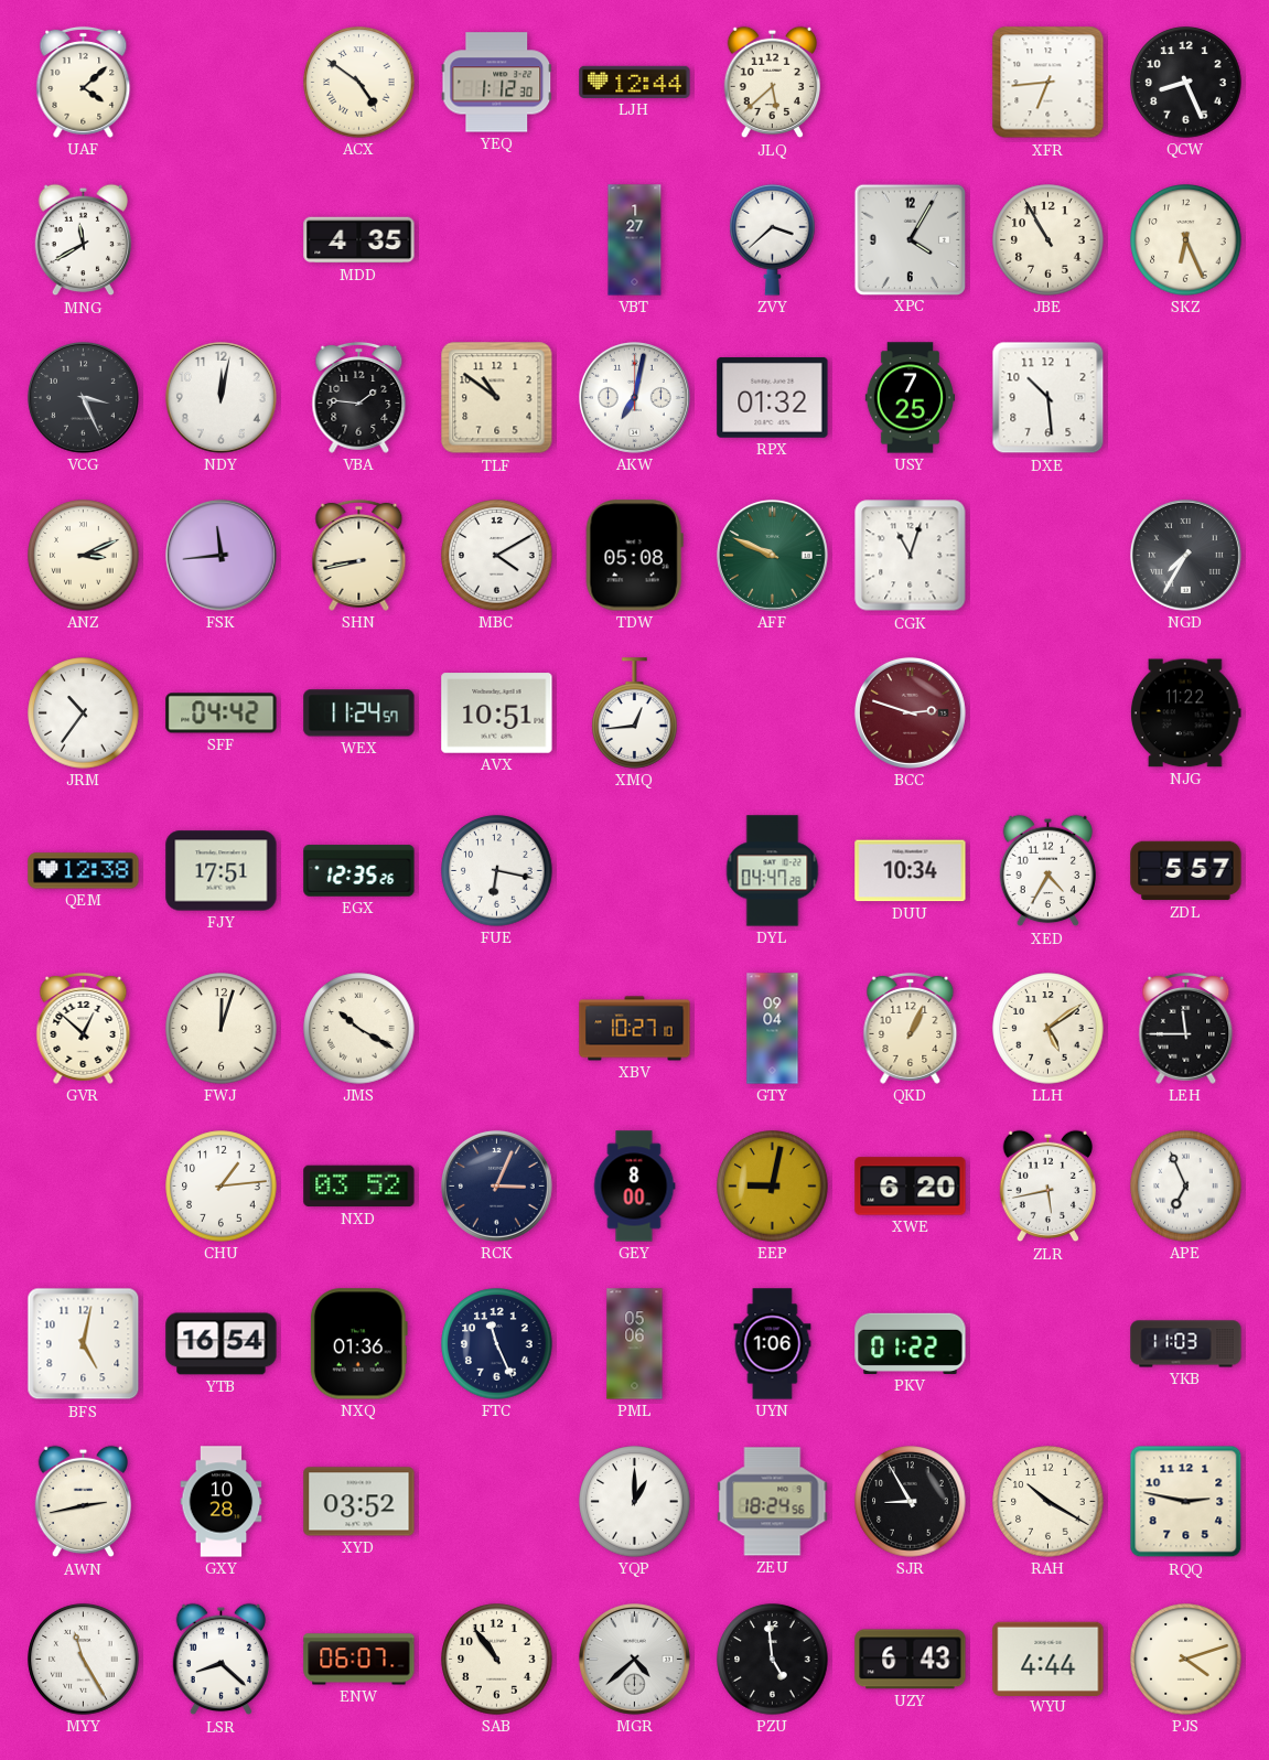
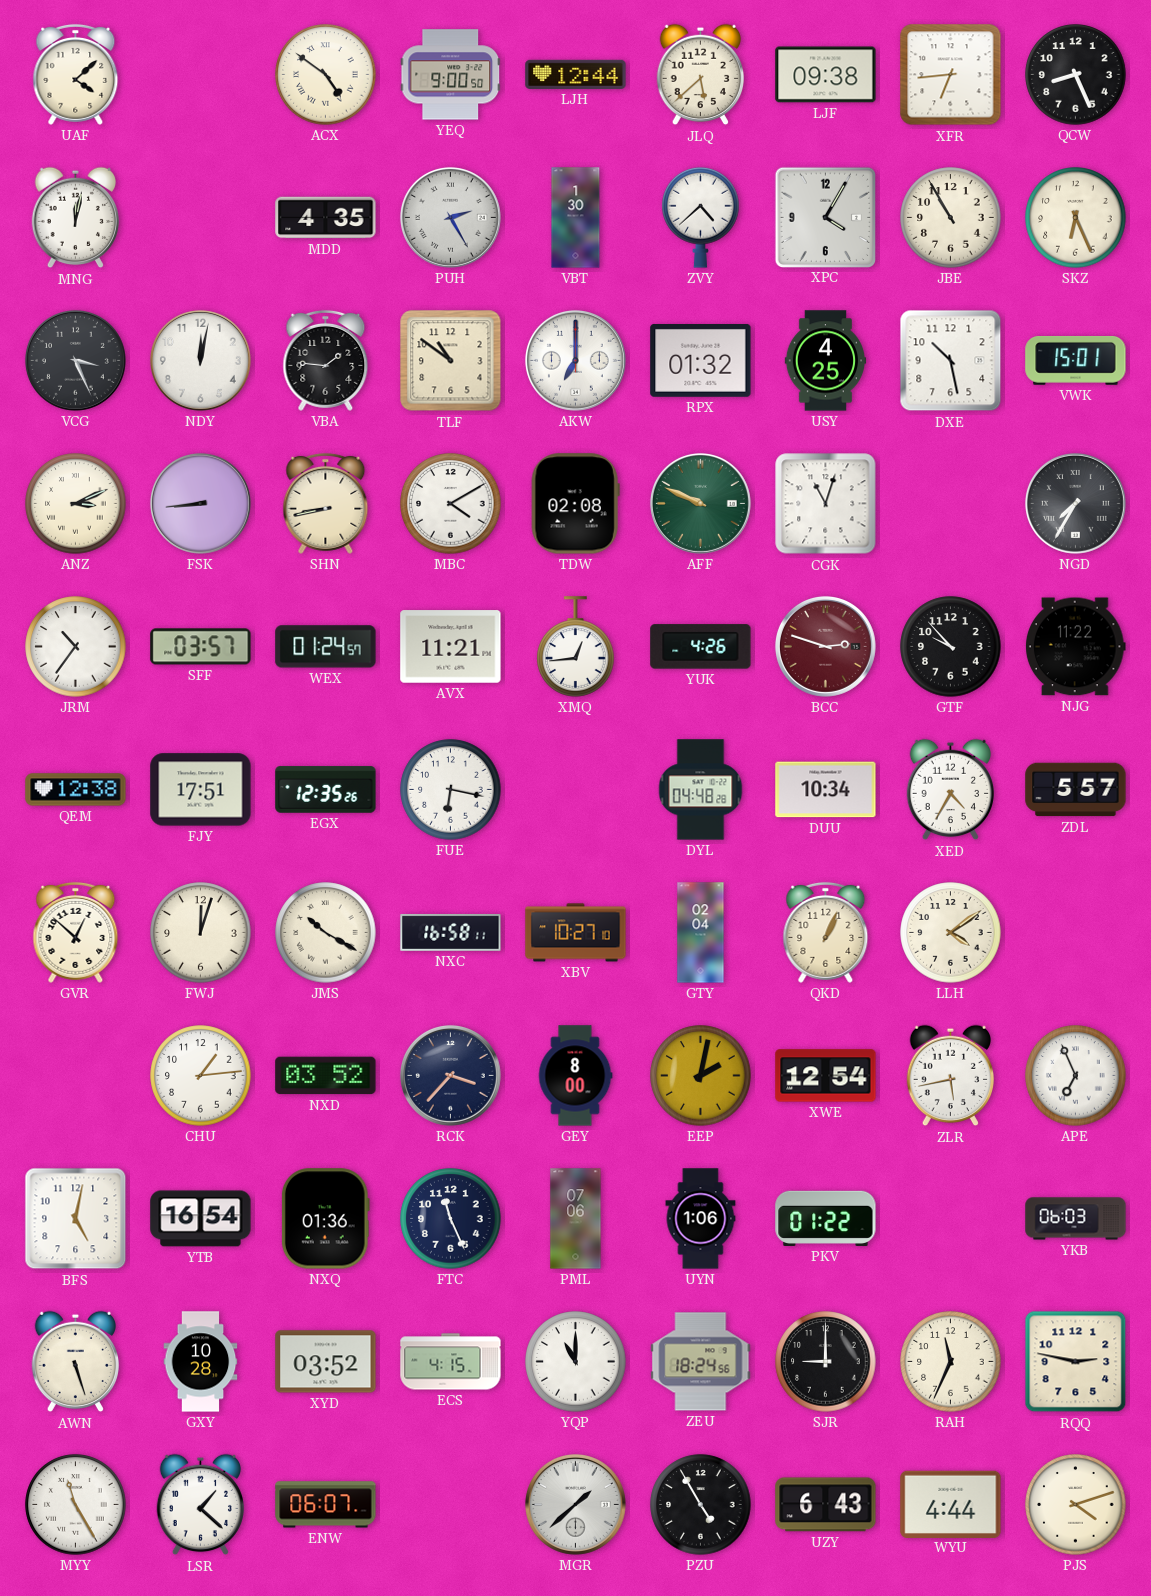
YEQ: 1:12 -> 9:00
LJF: none -> 09:38
MNG: 11:40 -> 12:02
PUH: none -> 2:25
VBT: 1:27 -> 1:30
ZVY: 3:38 -> 4:38
AKW: 7:02 -> 7:00
USY: 7:25 -> 4:25
DXE: 10:29 -> 10:28
VWK: none -> 15:01
FSK: 11:44 -> 8:44
TDW: 05:08 -> 02:08
SFF: 04:42 -> 03:57
WEX: 11:24 -> 01:24
AVX: 10:51 -> 11:21
YUK: none -> 4:26
GTF: none -> 9:53
DYL: 04:47 -> 04:48
NXC: none -> 16:58
GTY: 09:04 -> 02:04
LLH: 5:09 -> 4:09
LEH: 11:45 -> none
RCK: 3:04 -> 3:37
EEP: 9:02 -> 2:02
XWE: 6:20 -> 12:54
PML: 05:06 -> 07:06
YKB: 11:03 -> 06:03
AWN: 2:43 -> 5:27
ECS: none -> 4:15
YQP: 1:00 -> 11:00
SJR: 8:55 -> 9:00
RAH: 10:20 -> 11:34
LSR: 8:22 -> 1:22
SAB: 10:54 -> none
MGR: 4:38 -> 1:38
PZU: 4:59 -> 4:55
